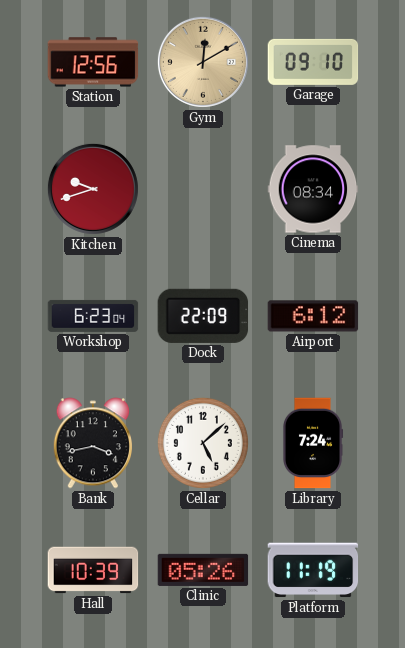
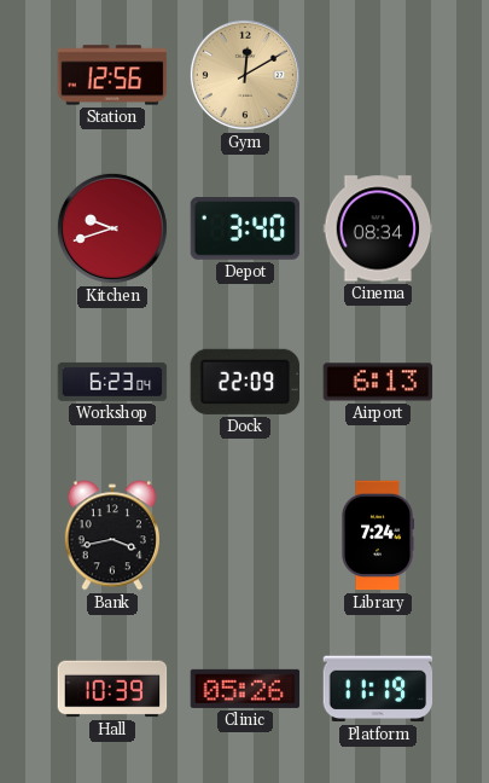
Garage: 09:10 -> none
Depot: none -> 3:40
Airport: 6:12 -> 6:13
Cellar: 5:08 -> none
